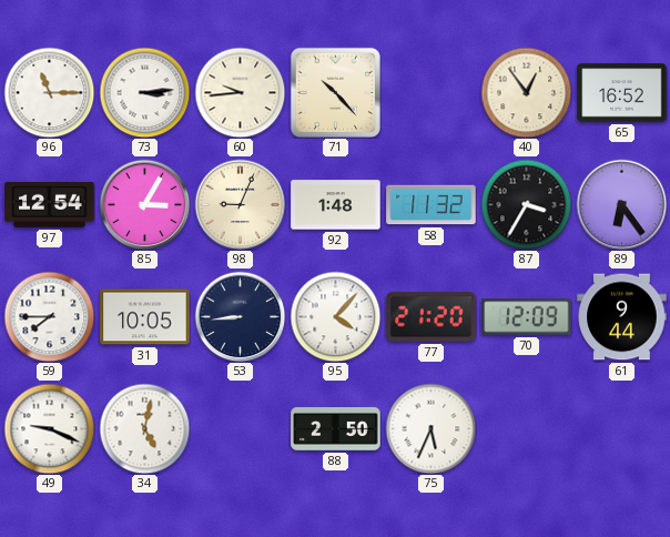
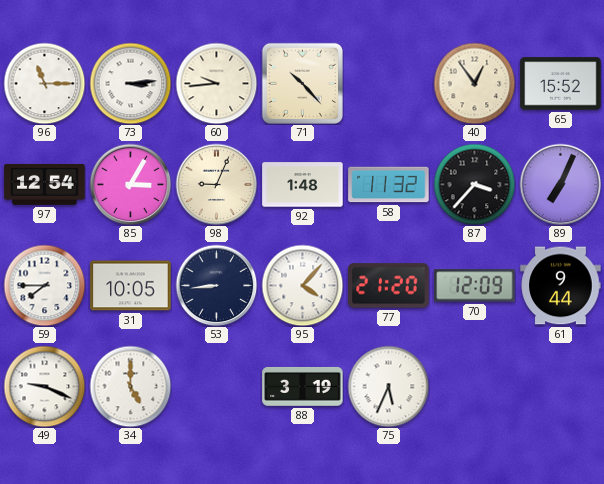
65: 16:52 -> 15:52
87: 3:35 -> 3:37
89: 6:24 -> 7:04
34: 5:02 -> 5:00
88: 2:50 -> 3:19
